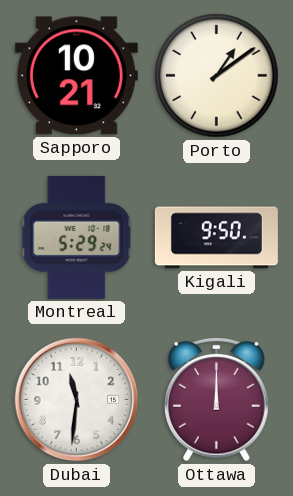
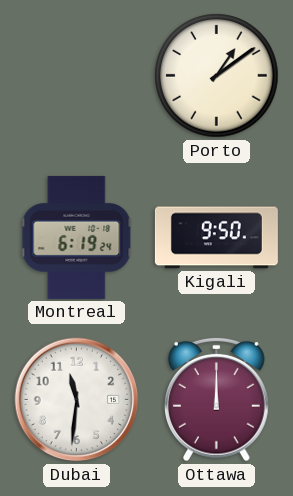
Sapporo: 10:21 -> none
Montreal: 5:29 -> 6:19
